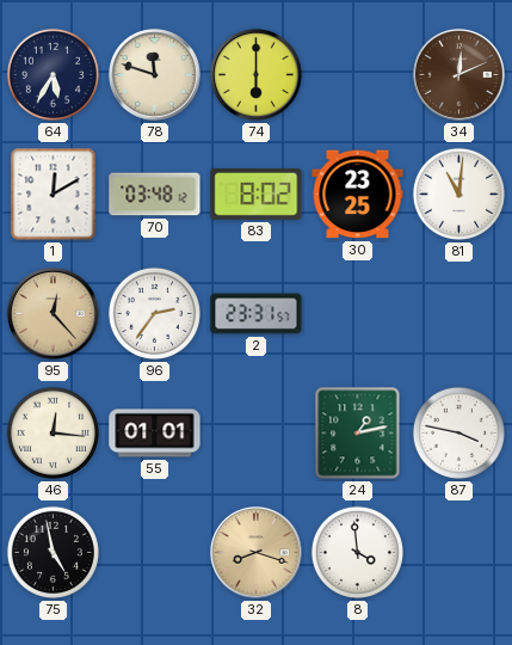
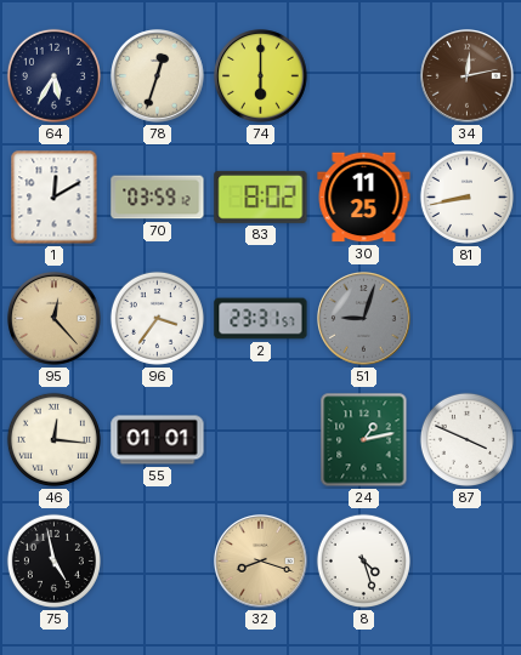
78: 11:48 -> 12:33
34: 12:11 -> 12:13
70: 03:48 -> 03:59
30: 23:25 -> 11:25
81: 11:01 -> 8:43
96: 2:36 -> 3:36
51: none -> 9:03
87: 3:47 -> 3:49
8: 3:59 -> 4:27
